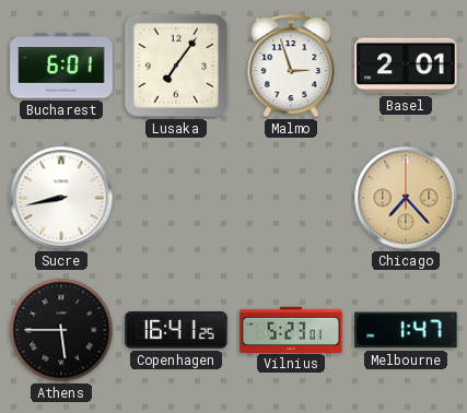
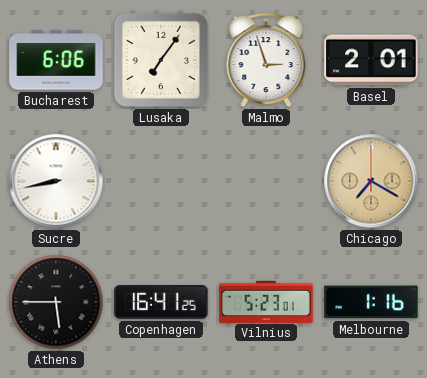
Bucharest: 6:01 -> 6:06
Chicago: 7:23 -> 7:20
Melbourne: 1:47 -> 1:16
